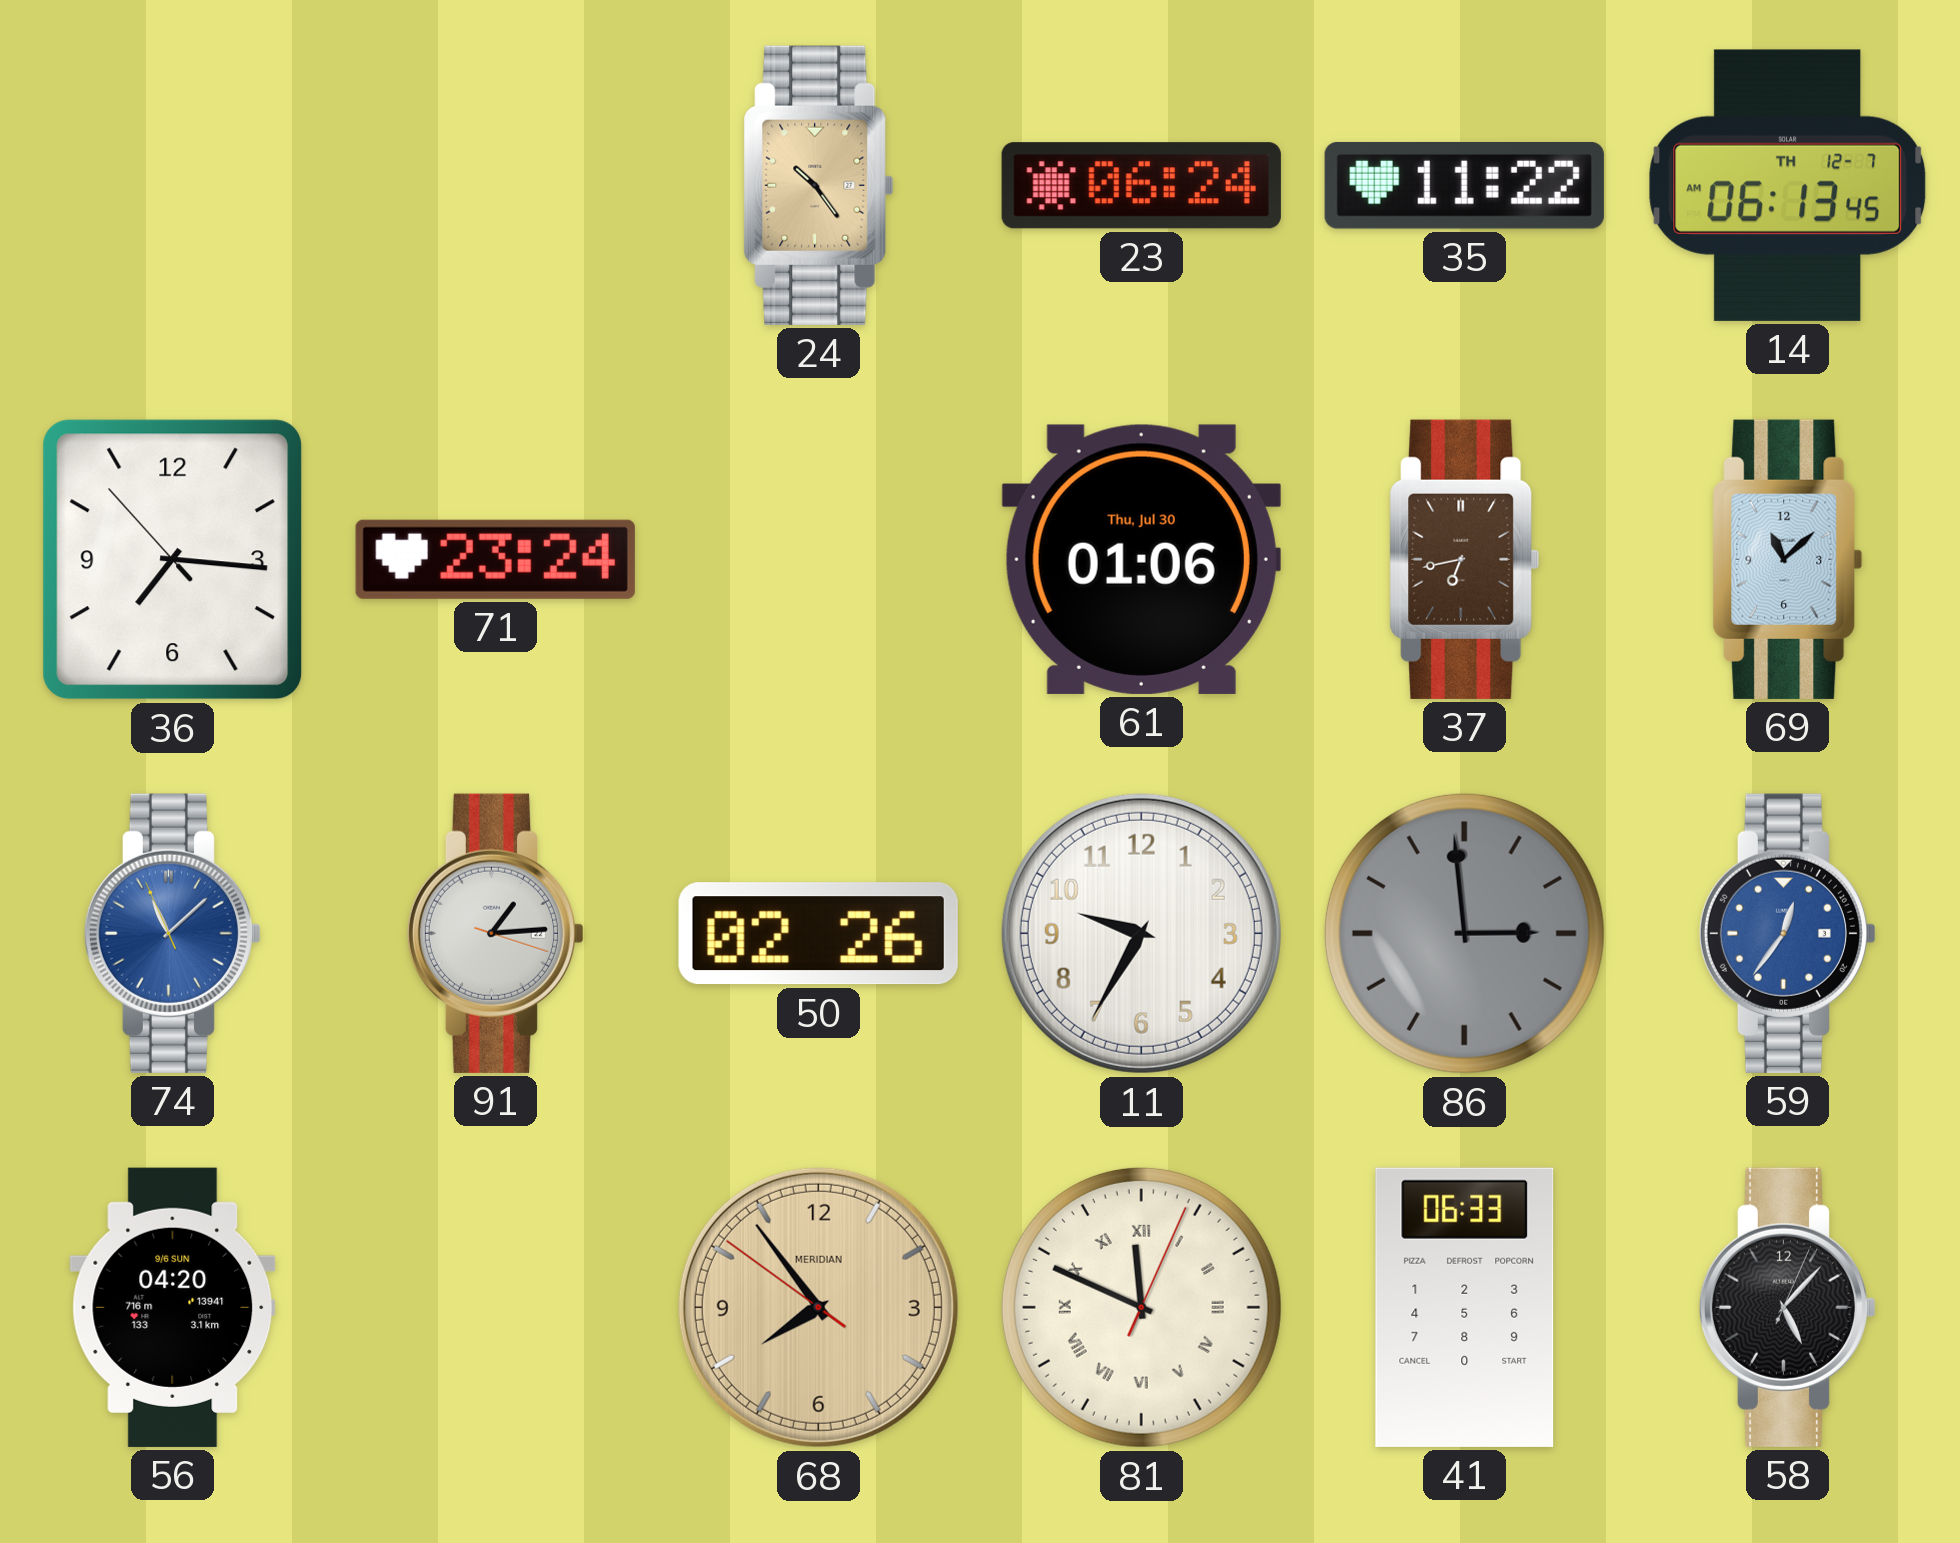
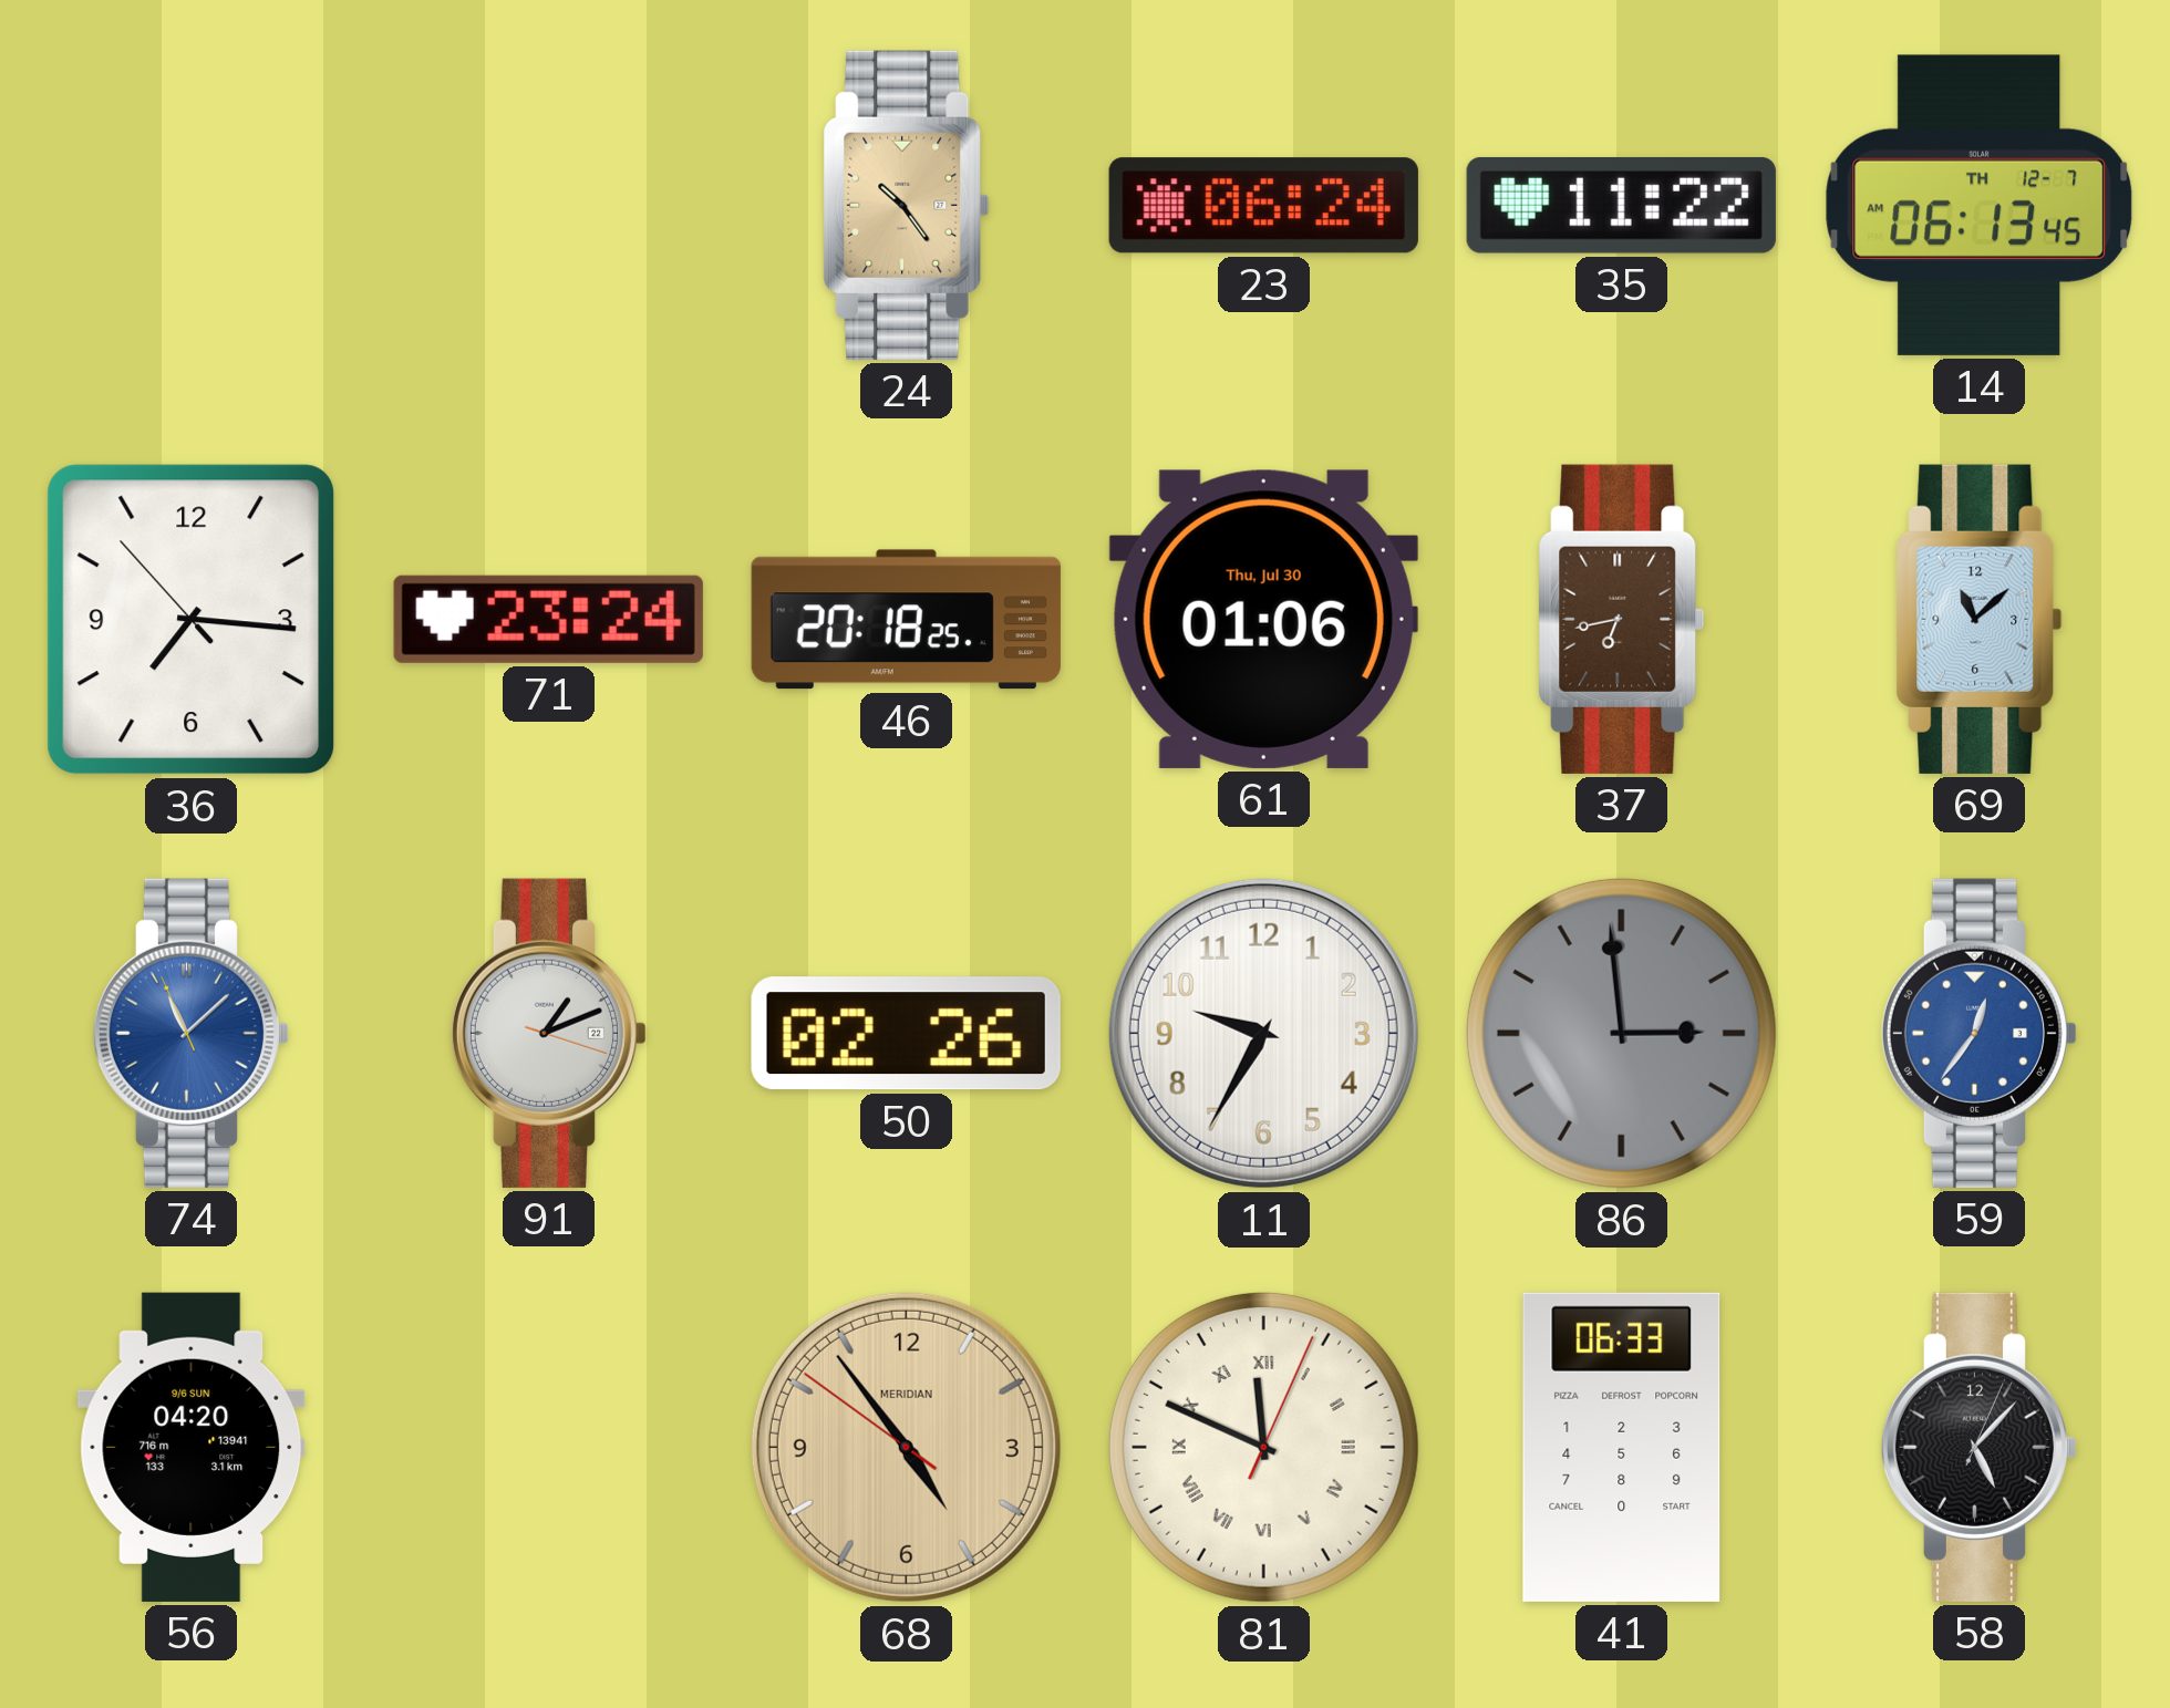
46: none -> 20:18
91: 1:14 -> 1:11
68: 7:53 -> 4:53
